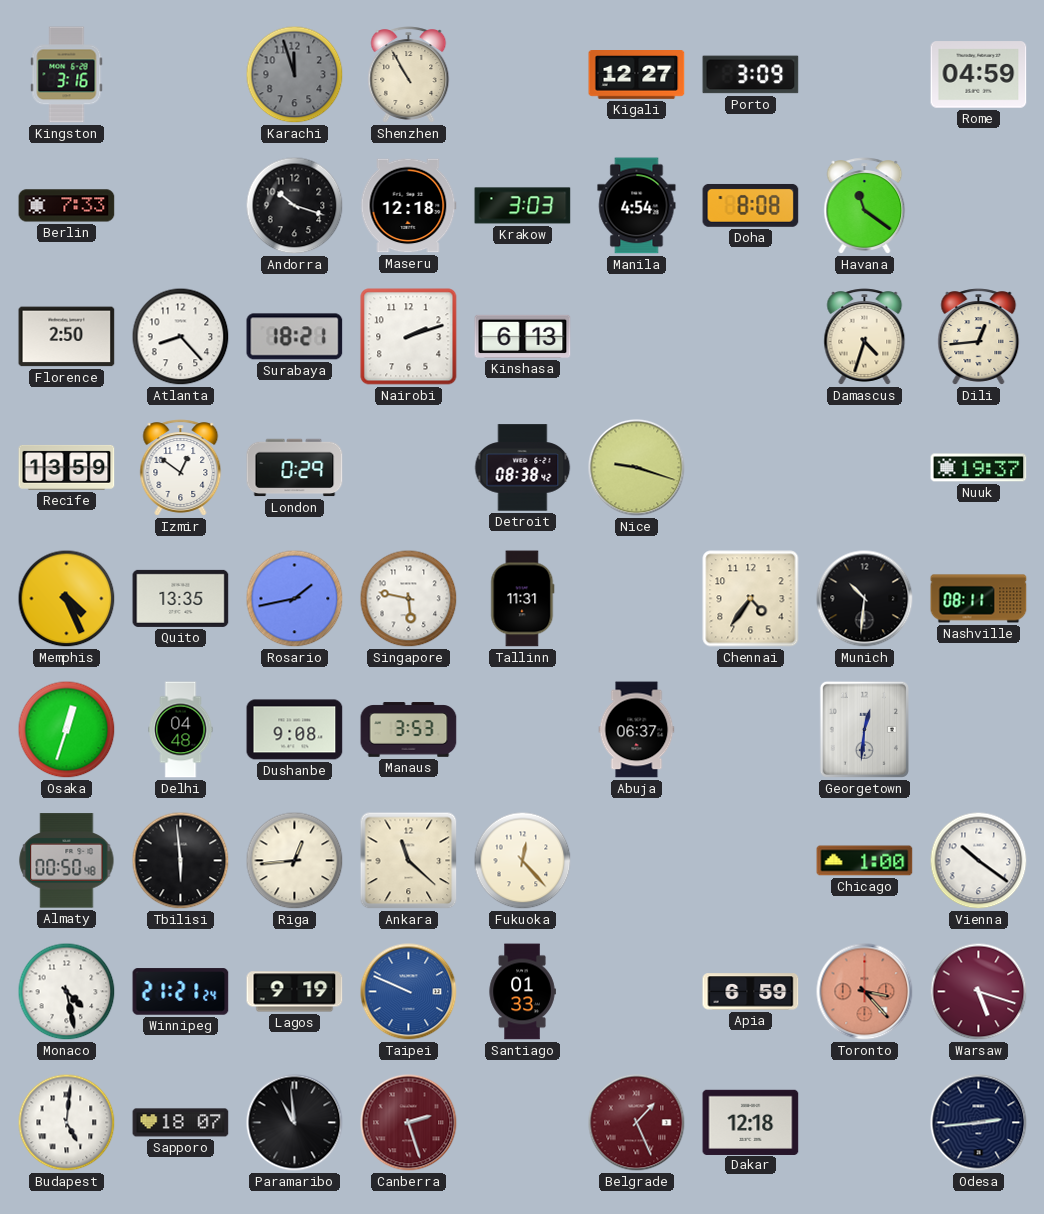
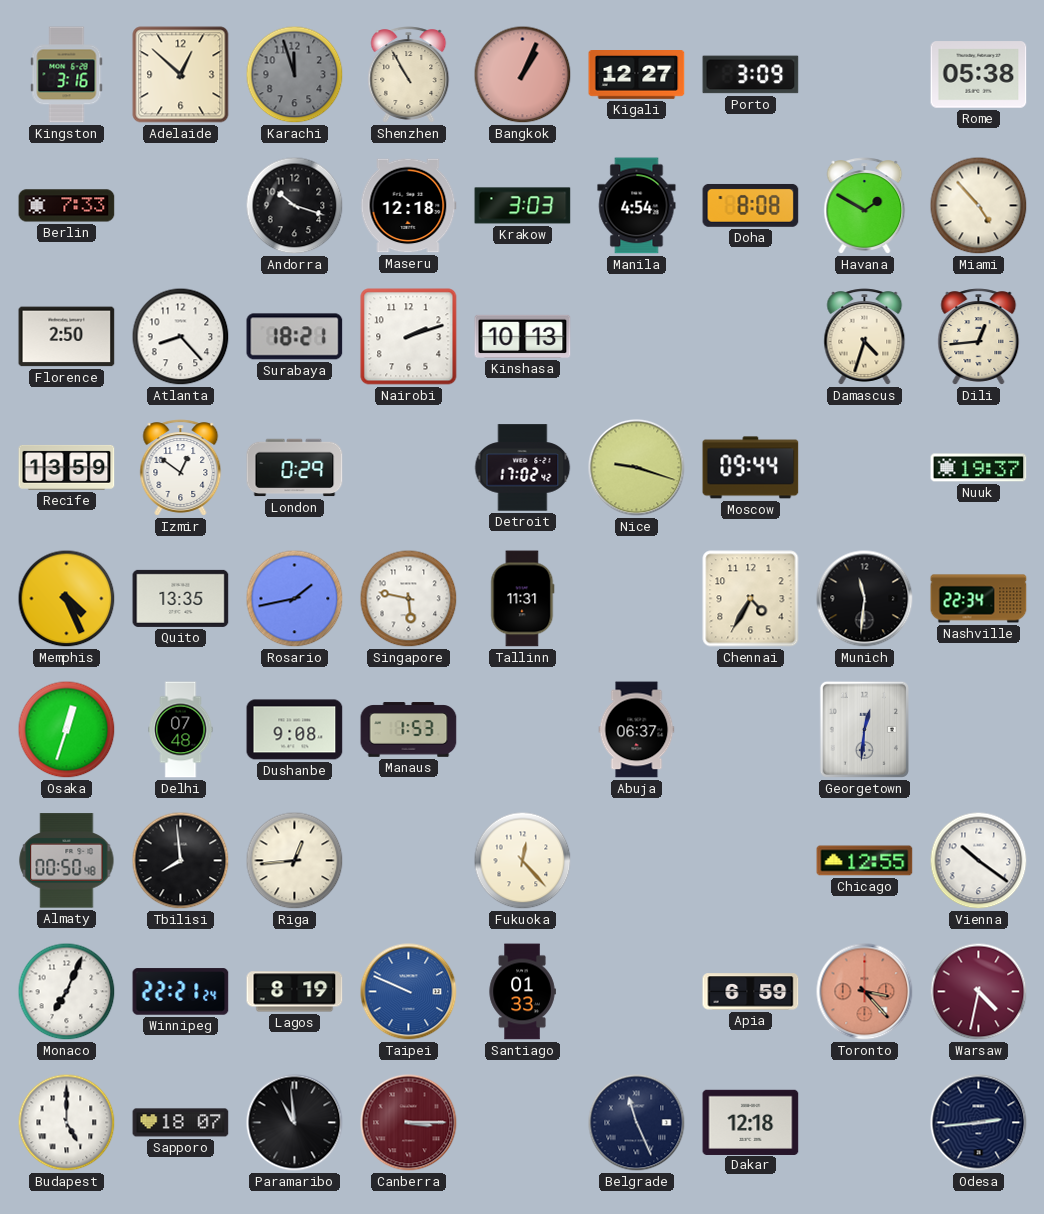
Adelaide: none -> 12:52
Bangkok: none -> 1:04
Rome: 04:59 -> 05:38
Havana: 11:21 -> 1:50
Miami: none -> 4:53
Kinshasa: 6:13 -> 10:13
Detroit: 08:38 -> 17:02
Moscow: none -> 09:44
Chennai: 4:36 -> 4:35
Munich: 10:31 -> 11:31
Nashville: 08:11 -> 22:34
Delhi: 04:48 -> 07:48
Manaus: 3:53 -> 1:53
Tbilisi: 5:59 -> 7:59
Ankara: 11:22 -> none
Chicago: 1:00 -> 12:55
Monaco: 4:28 -> 7:04
Winnipeg: 21:21 -> 22:21
Lagos: 9:19 -> 8:19
Warsaw: 5:18 -> 4:32
Budapest: 5:01 -> 5:00
Canberra: 2:27 -> 3:15
Belgrade: 1:26 -> 11:26
Belgrade dial: burgundy -> navy
